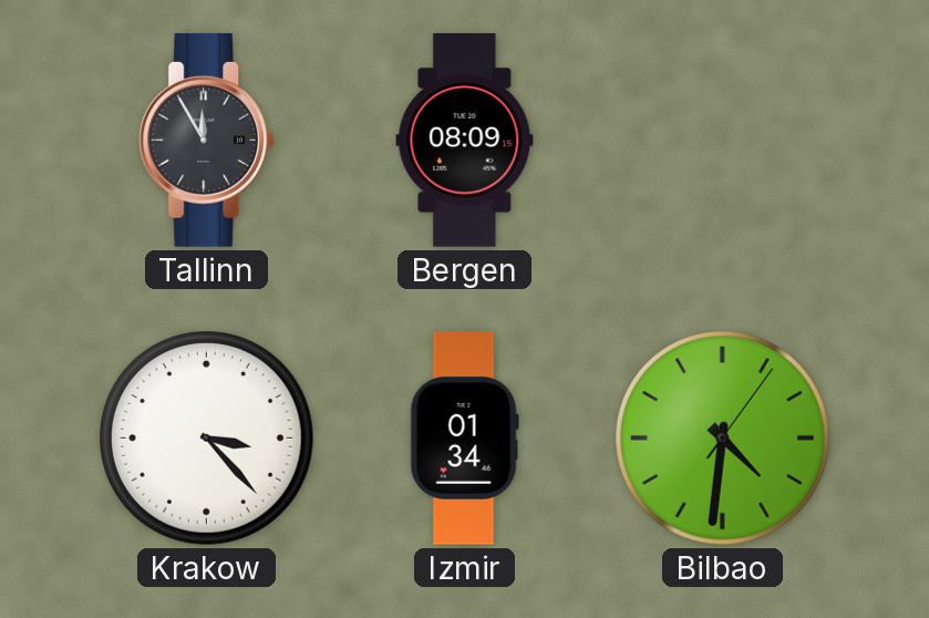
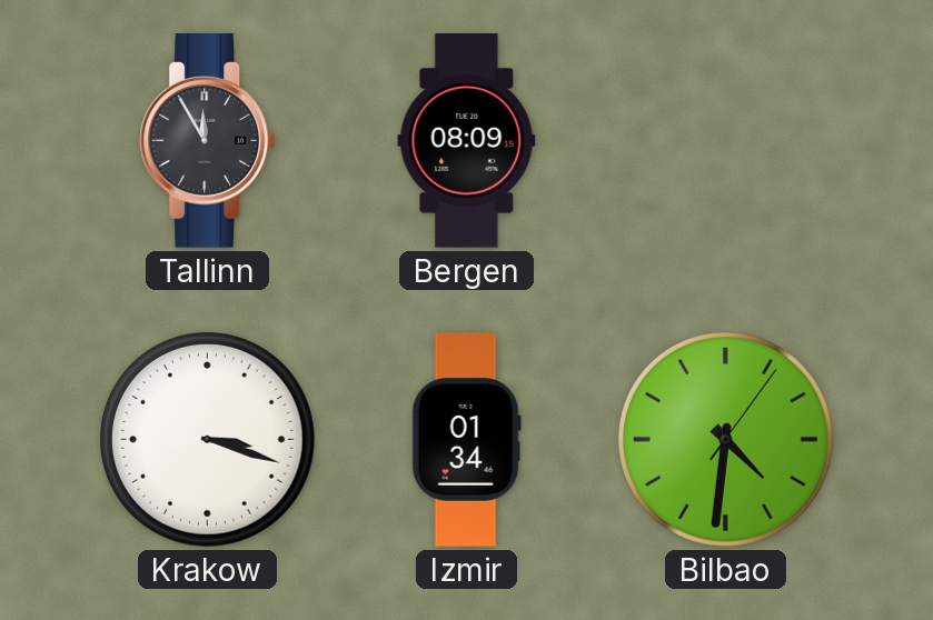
Krakow: 3:23 -> 3:18
